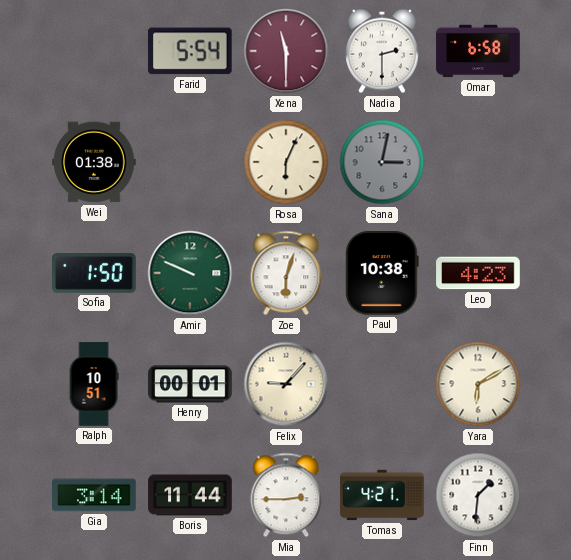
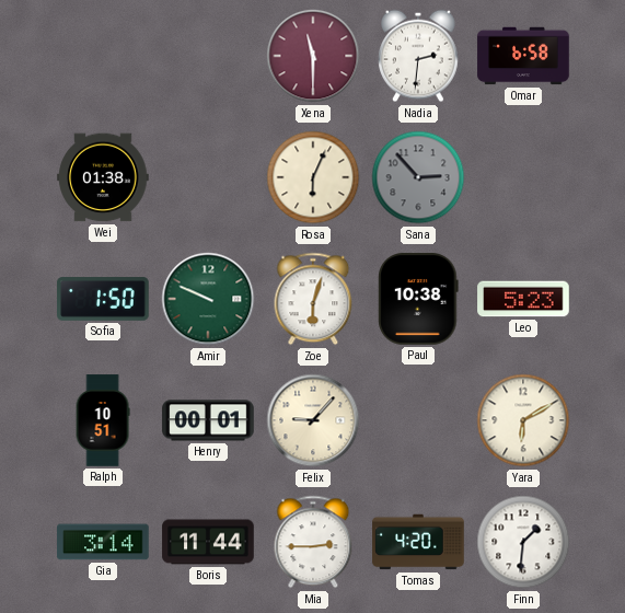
Farid: 5:54 -> none
Nadia: 2:30 -> 2:31
Sana: 3:02 -> 2:53
Leo: 4:23 -> 5:23
Tomas: 4:21 -> 4:20
